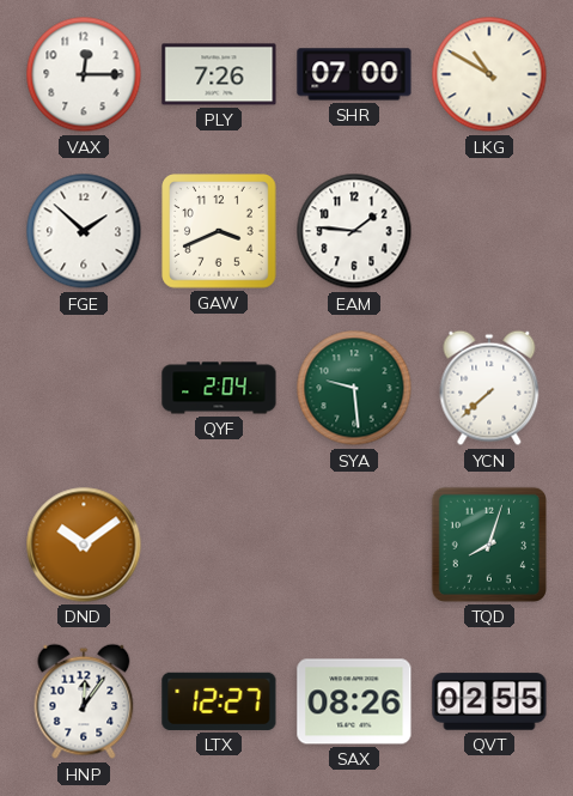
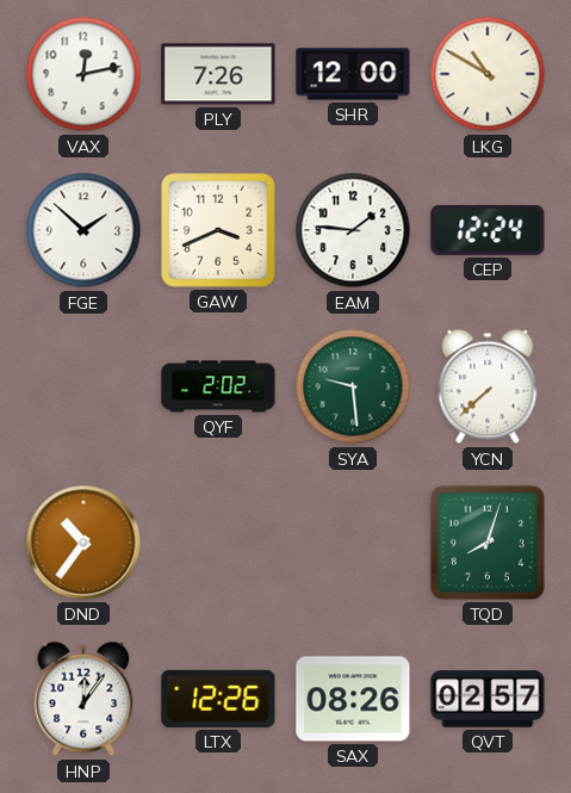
VAX: 12:15 -> 12:13
SHR: 07:00 -> 12:00
CEP: none -> 12:24
QYF: 2:04 -> 2:02
DND: 10:09 -> 10:36
LTX: 12:27 -> 12:26
QVT: 02:55 -> 02:57
